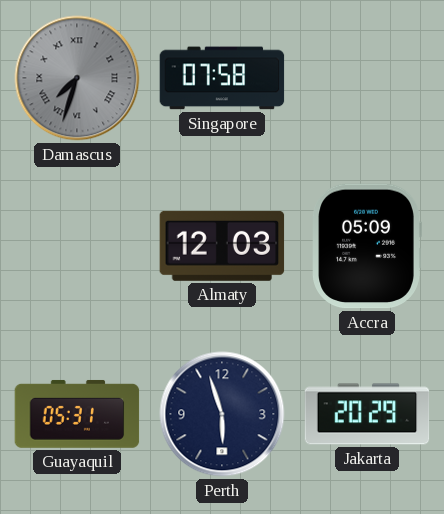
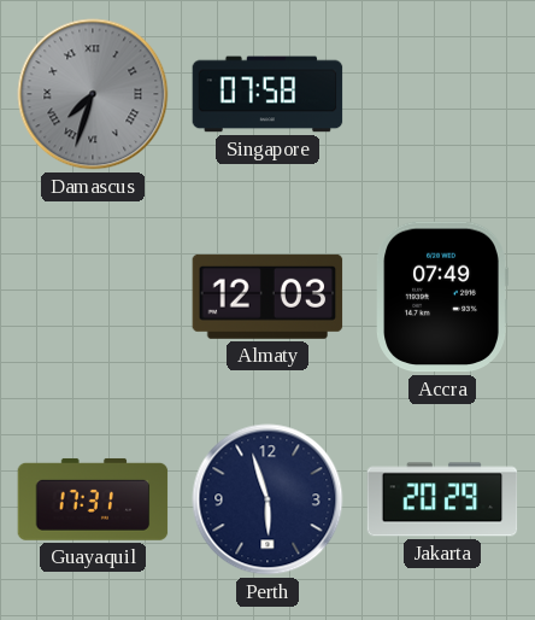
Accra: 05:09 -> 07:49
Guayaquil: 05:31 -> 17:31
